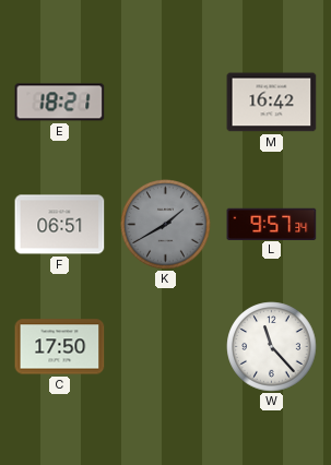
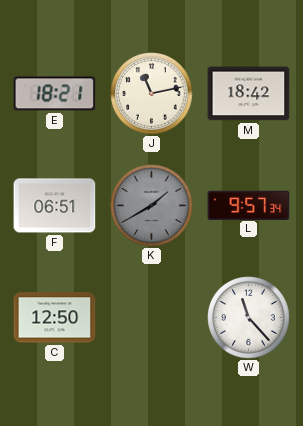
J: none -> 11:13
M: 16:42 -> 18:42
C: 17:50 -> 12:50
